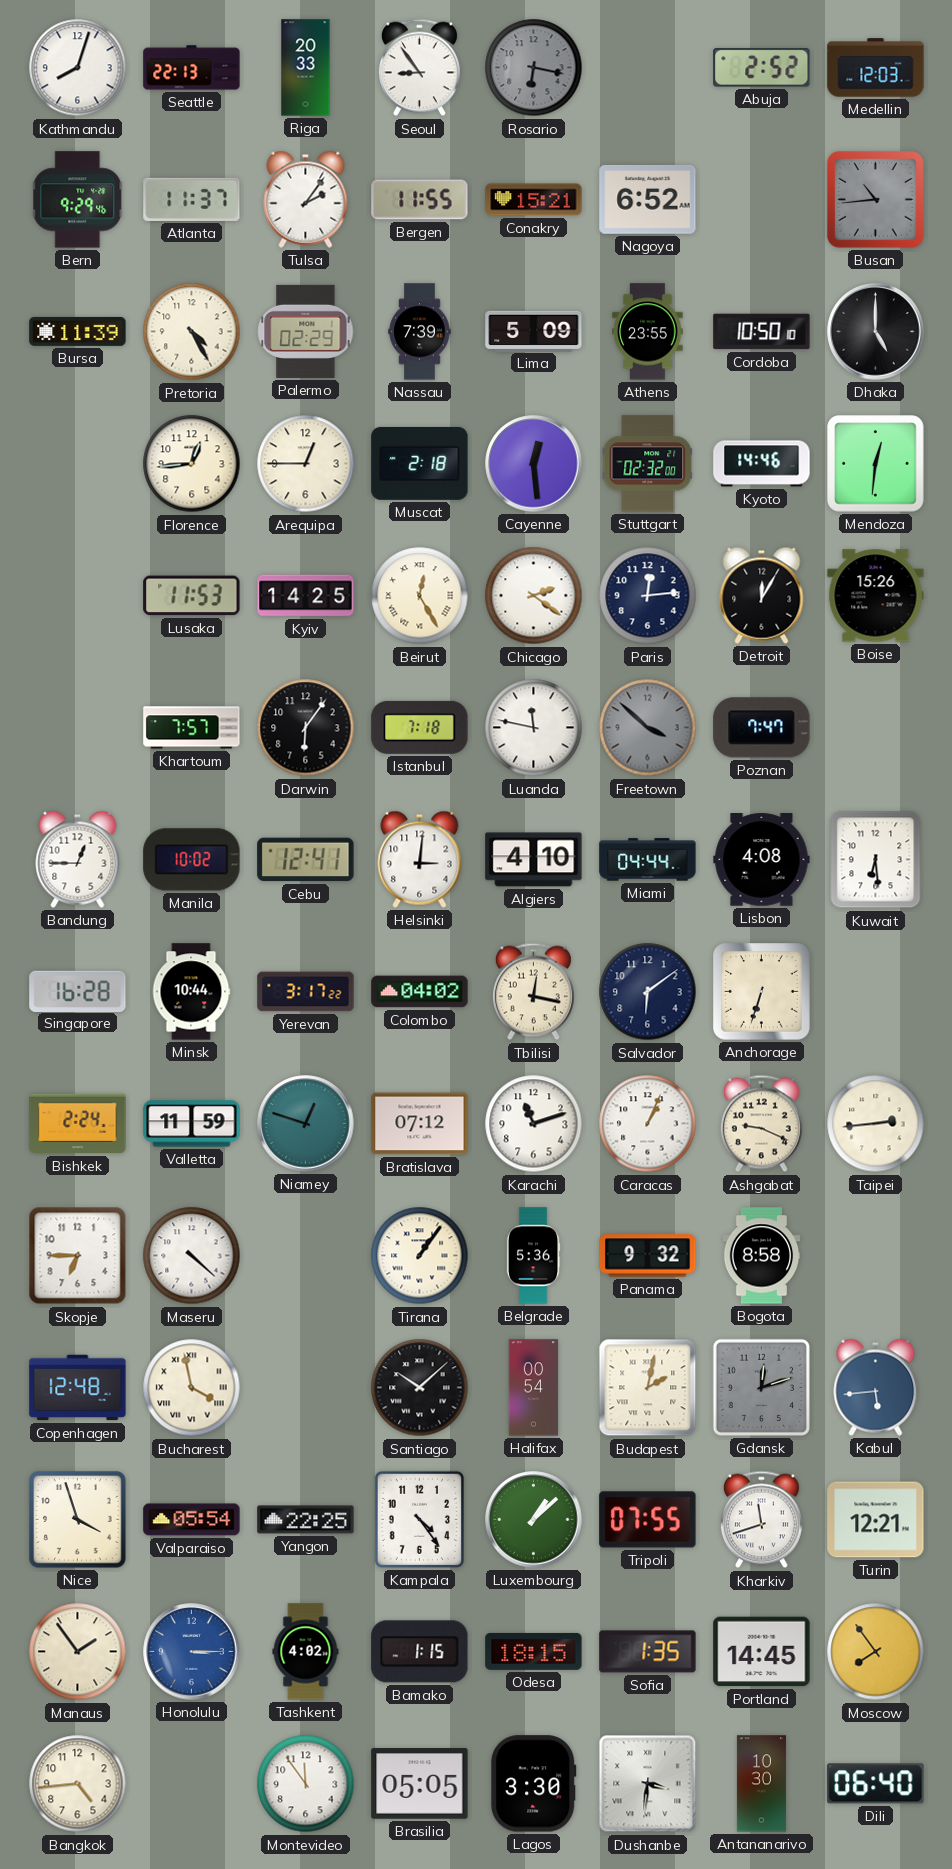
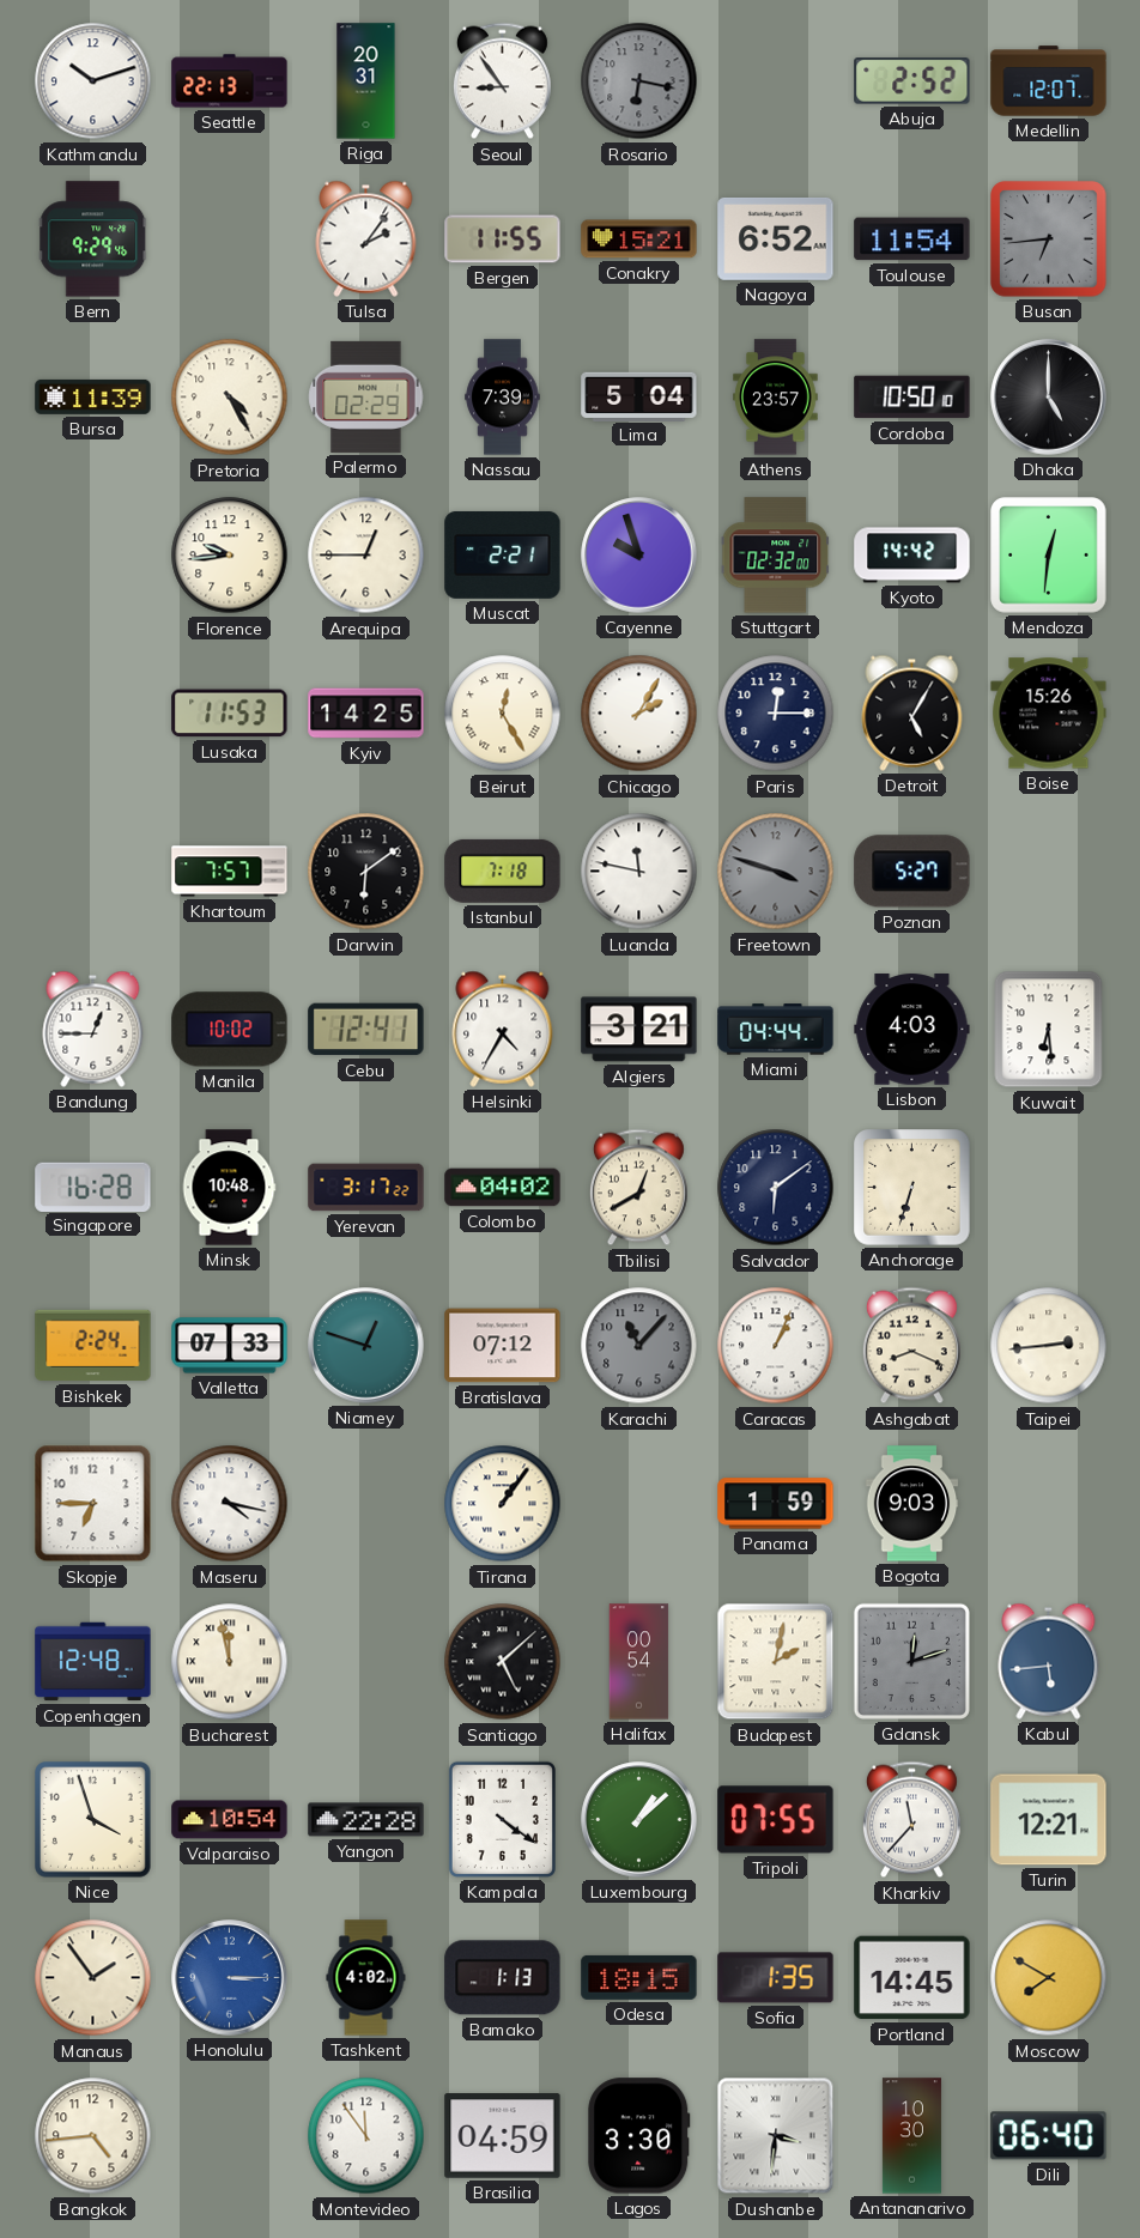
Kathmandu: 8:03 -> 10:12
Riga: 20:33 -> 20:31
Medellin: 12:03 -> 12:07
Atlanta: 11:37 -> none
Toulouse: none -> 11:54
Busan: 10:44 -> 6:44
Lima: 5:09 -> 5:04
Athens: 23:55 -> 23:57
Florence: 12:44 -> 9:44
Muscat: 2:18 -> 2:21
Cayenne: 12:29 -> 9:57
Kyoto: 14:46 -> 14:42
Chicago: 2:21 -> 2:05
Paris: 12:14 -> 12:15
Detroit: 12:05 -> 5:05
Darwin: 6:06 -> 6:09
Freetown: 3:52 -> 3:48
Poznan: 7:47 -> 5:27
Helsinki: 3:01 -> 4:35
Algiers: 4:10 -> 3:21
Lisbon: 4:08 -> 4:03
Minsk: 10:44 -> 10:48
Tbilisi: 12:17 -> 12:40
Valletta: 11:59 -> 07:33
Karachi: 11:12 -> 11:07
Karachi dial: white -> grey
Ashgabat: 9:19 -> 8:19
Maseru: 4:22 -> 4:17
Belgrade: 5:36 -> none
Panama: 9:32 -> 1:59
Bogota: 8:58 -> 9:03
Bucharest: 3:58 -> 11:58
Santiago: 10:08 -> 5:08
Valparaiso: 05:54 -> 10:54
Yangon: 22:25 -> 22:28
Kampala: 4:24 -> 4:21
Kharkiv: 11:42 -> 11:37
Bamako: 1:15 -> 1:13
Moscow: 7:54 -> 7:50
Brasilia: 05:05 -> 04:59
